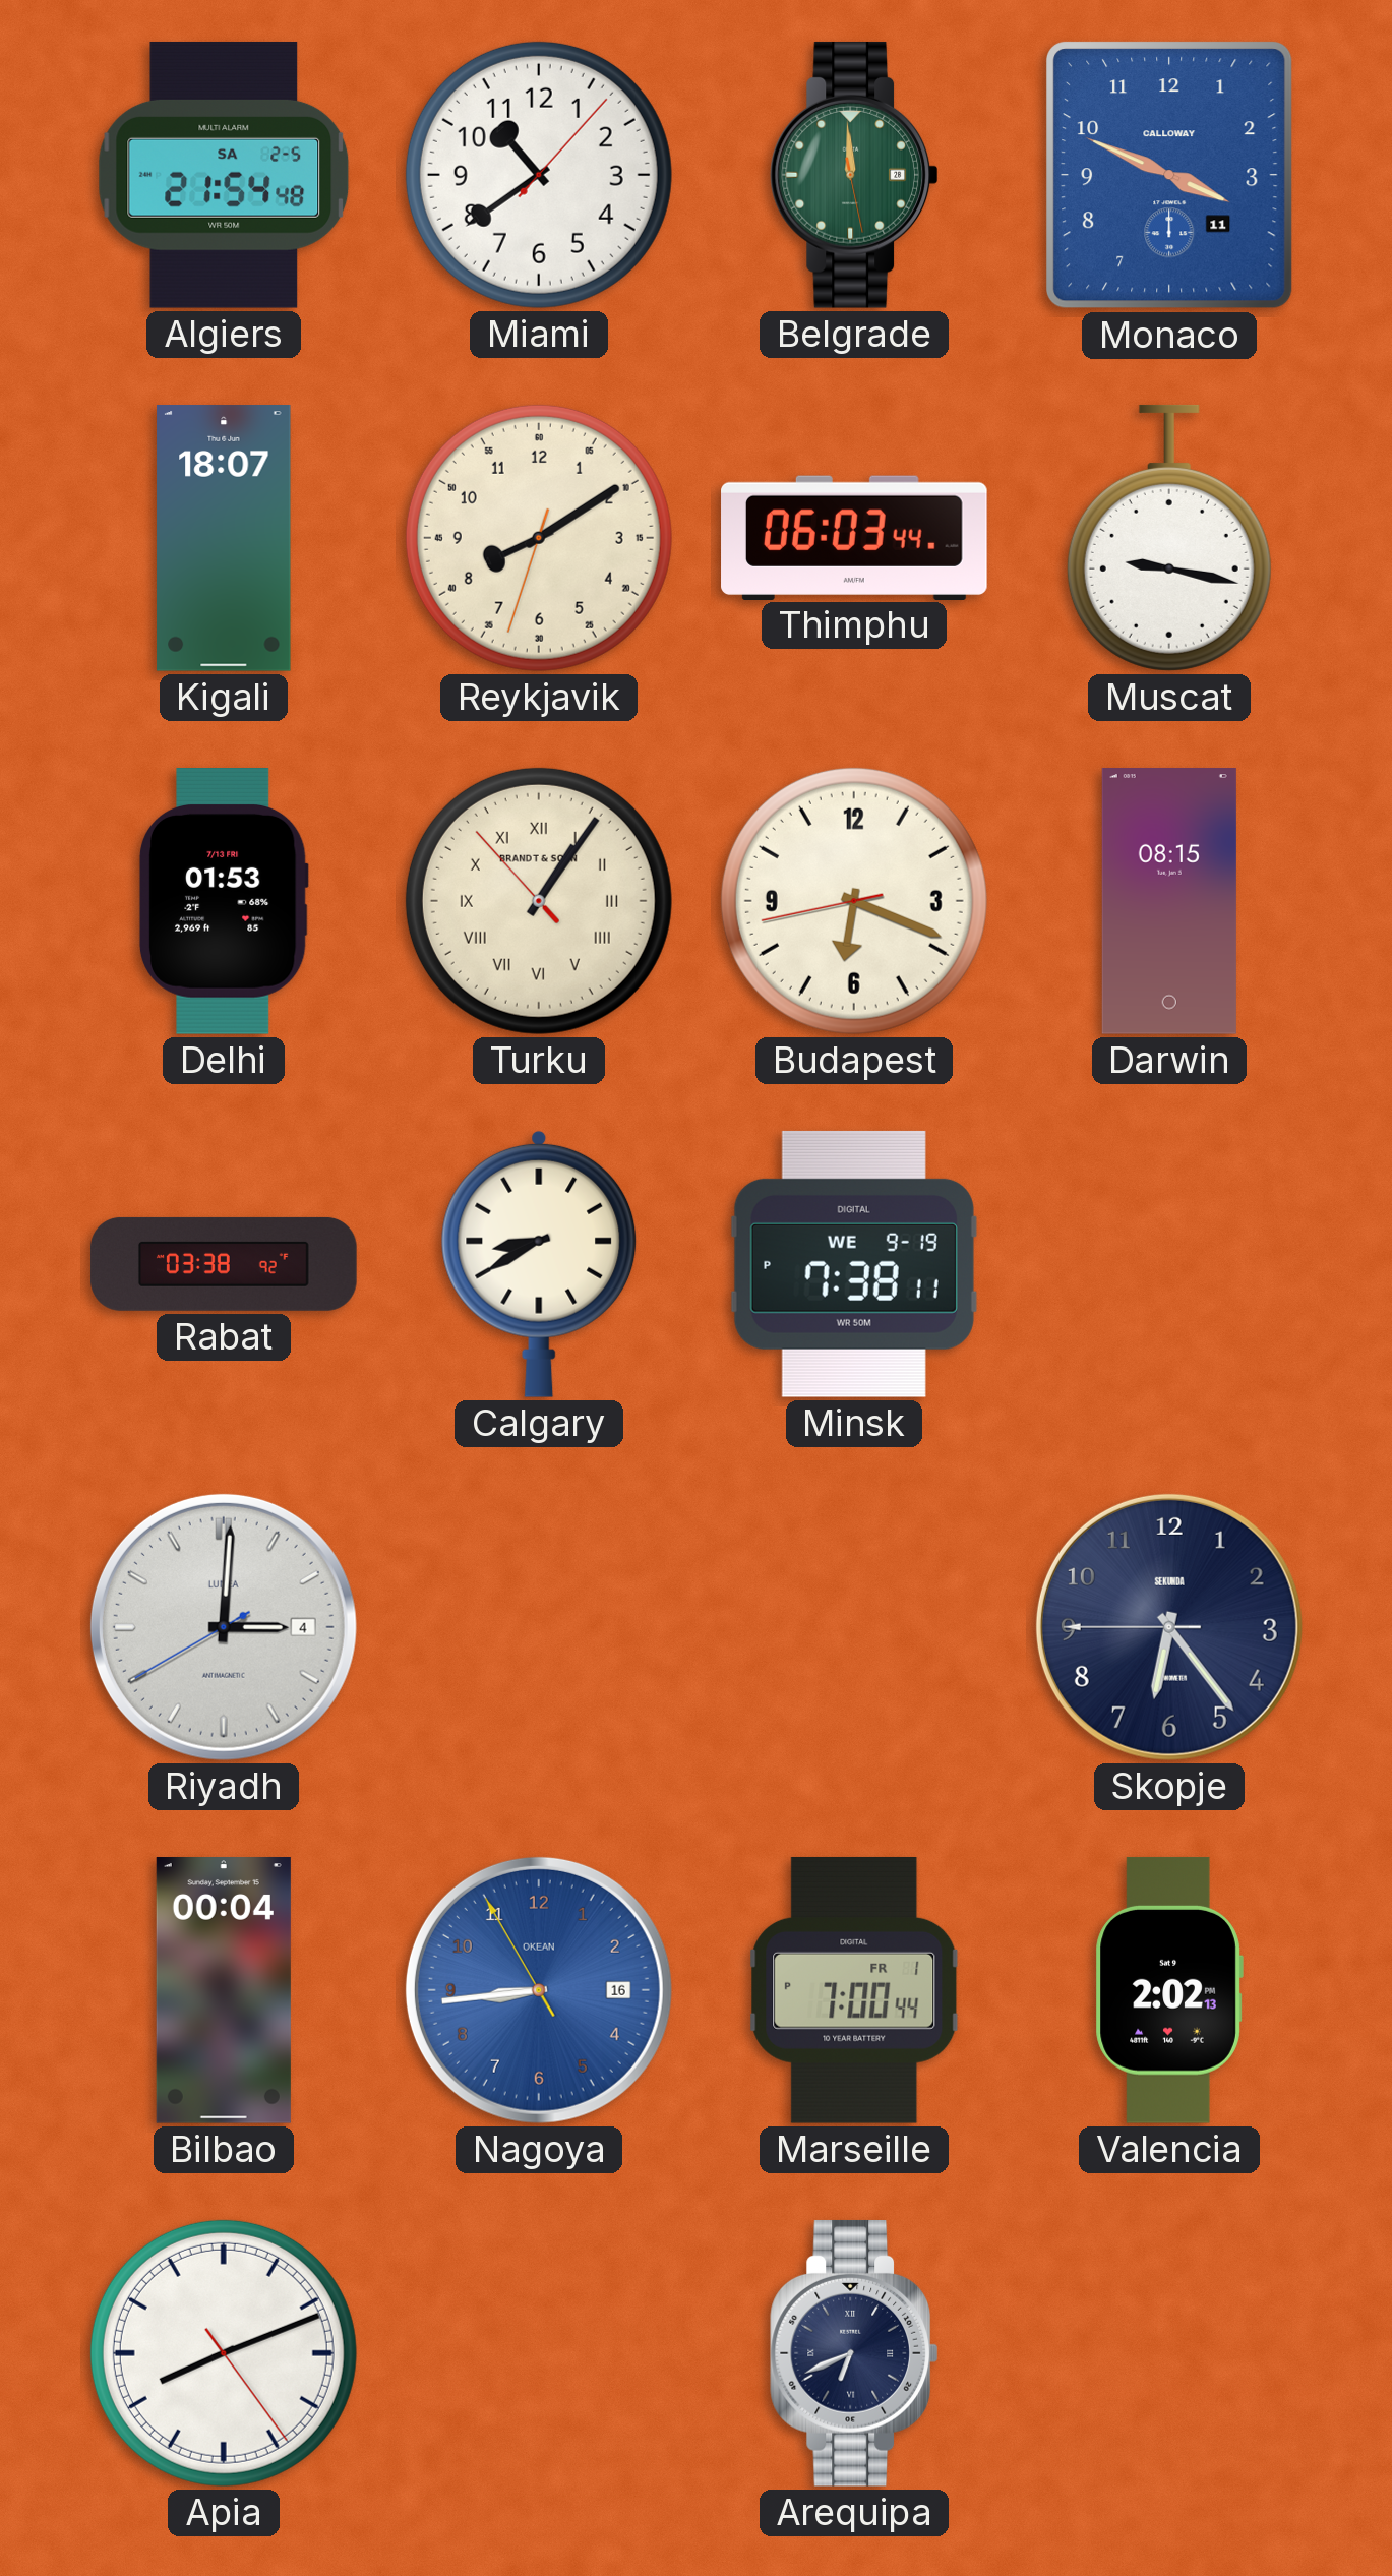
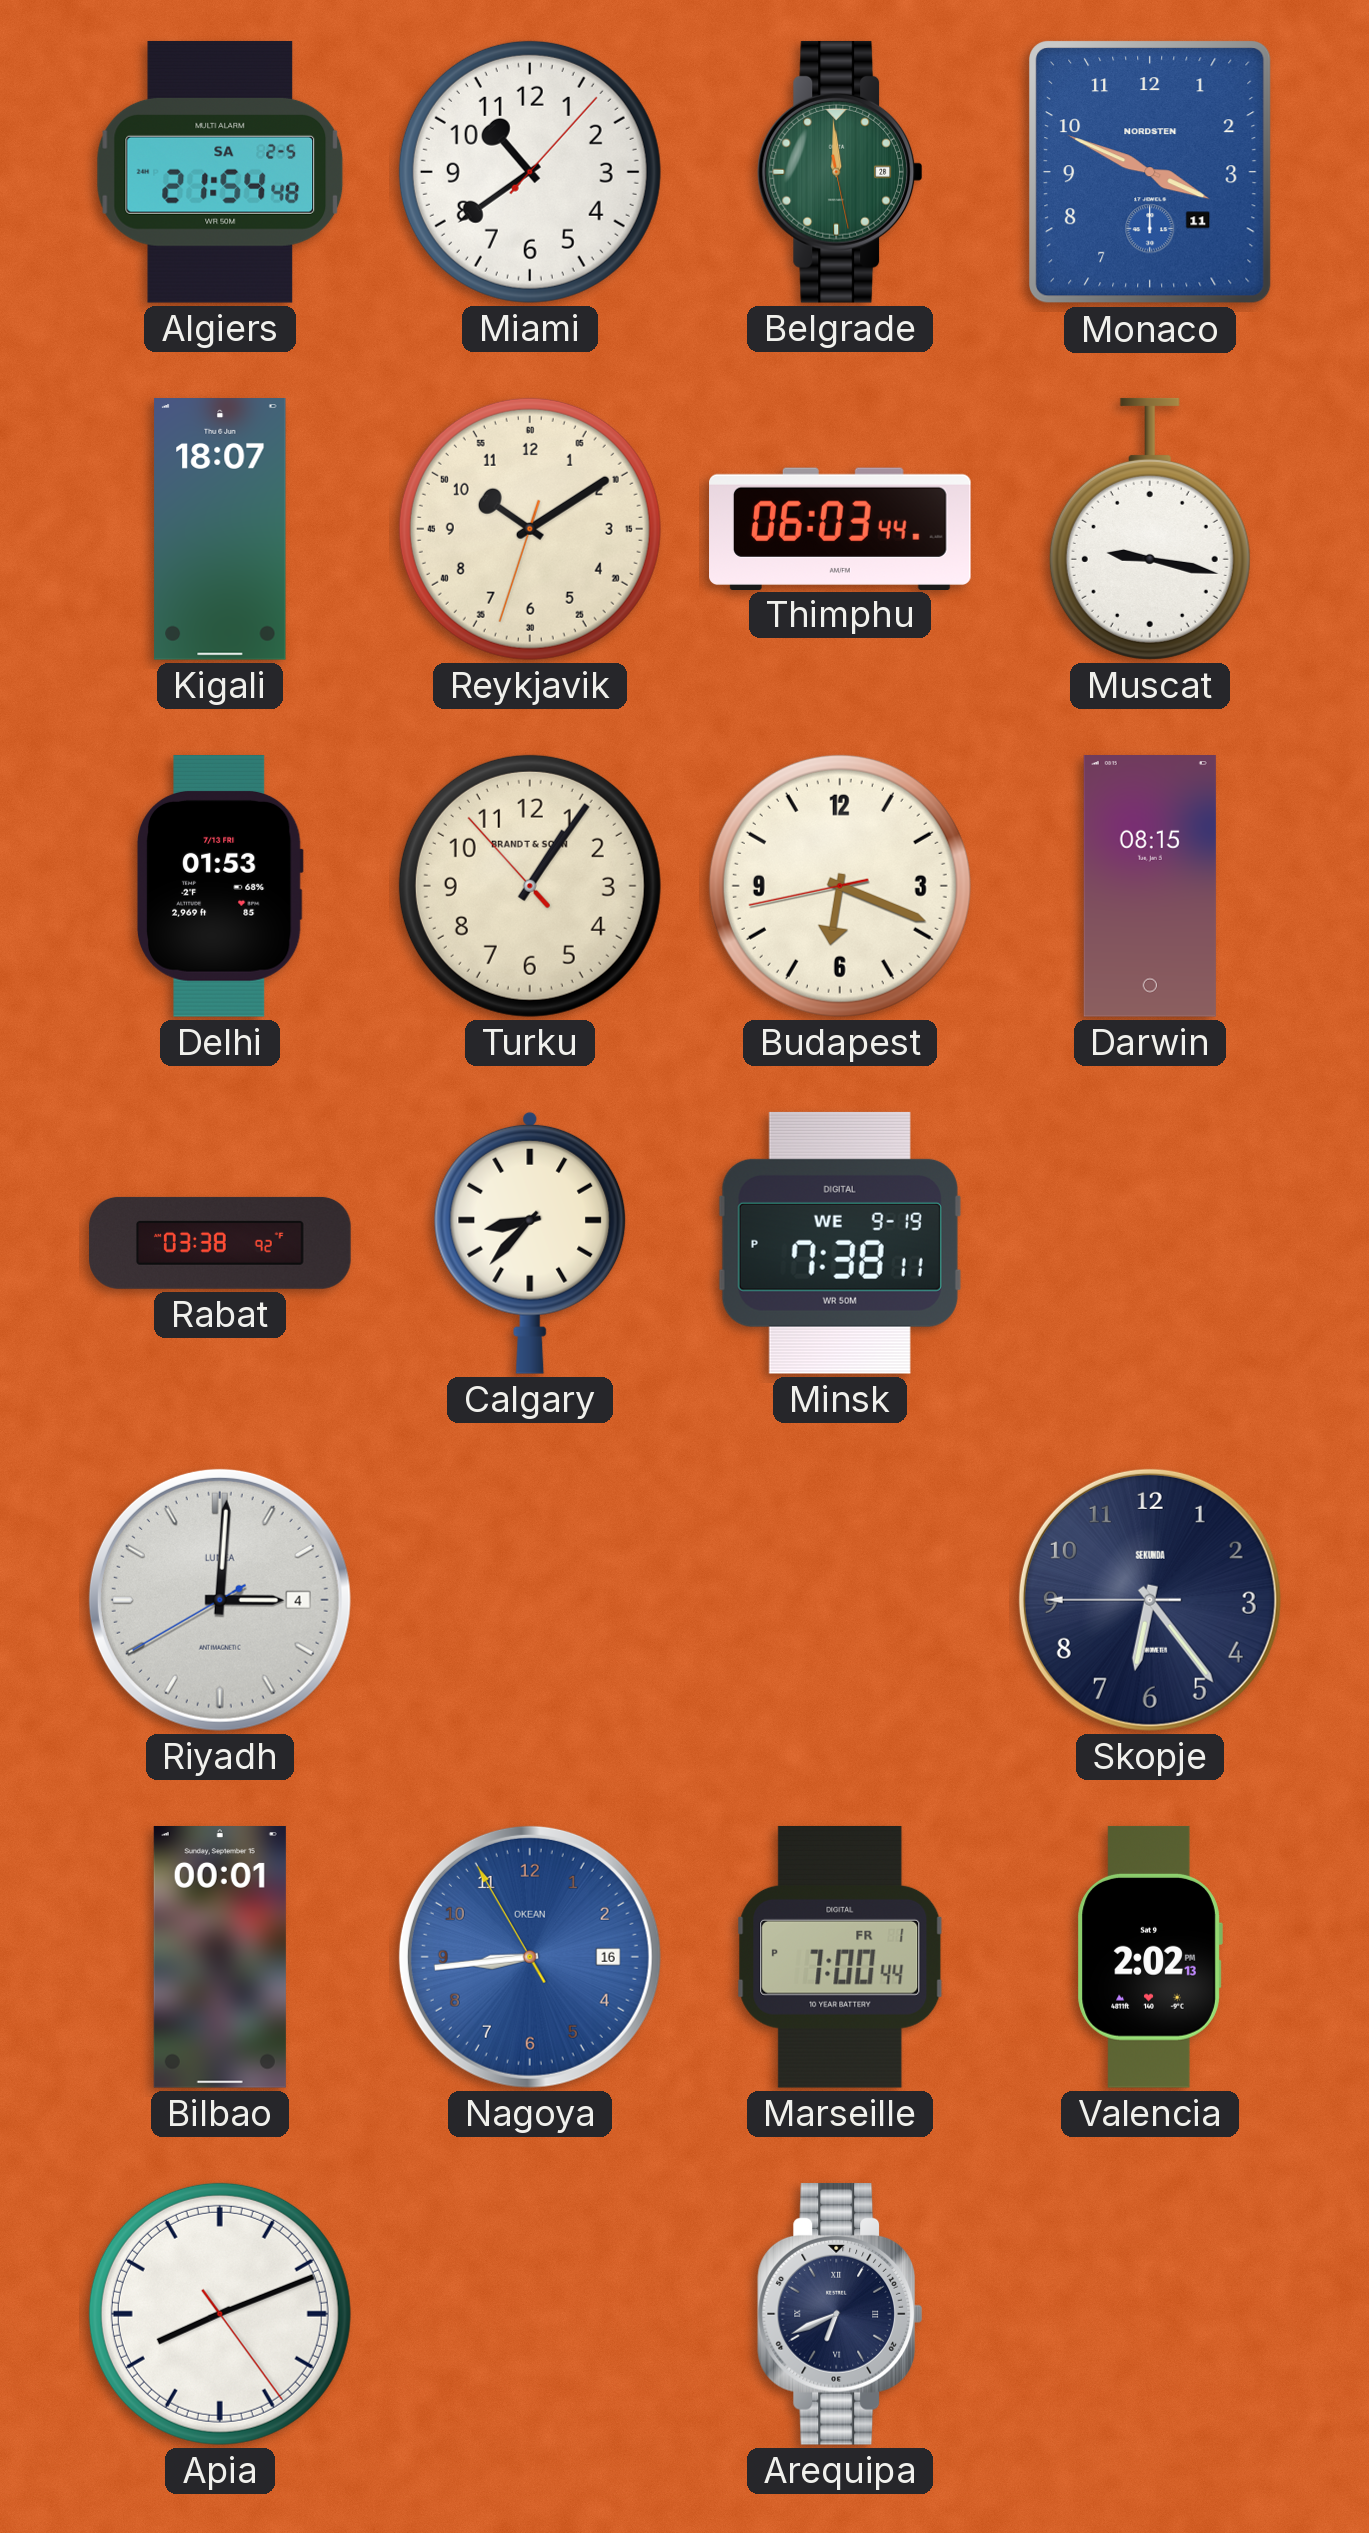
Monaco brand: CALLOWAY -> NORDSTEN
Reykjavik: 8:09 -> 10:09
Turku numerals: Roman -> Arabic
Calgary: 8:40 -> 8:37
Bilbao: 00:04 -> 00:01
